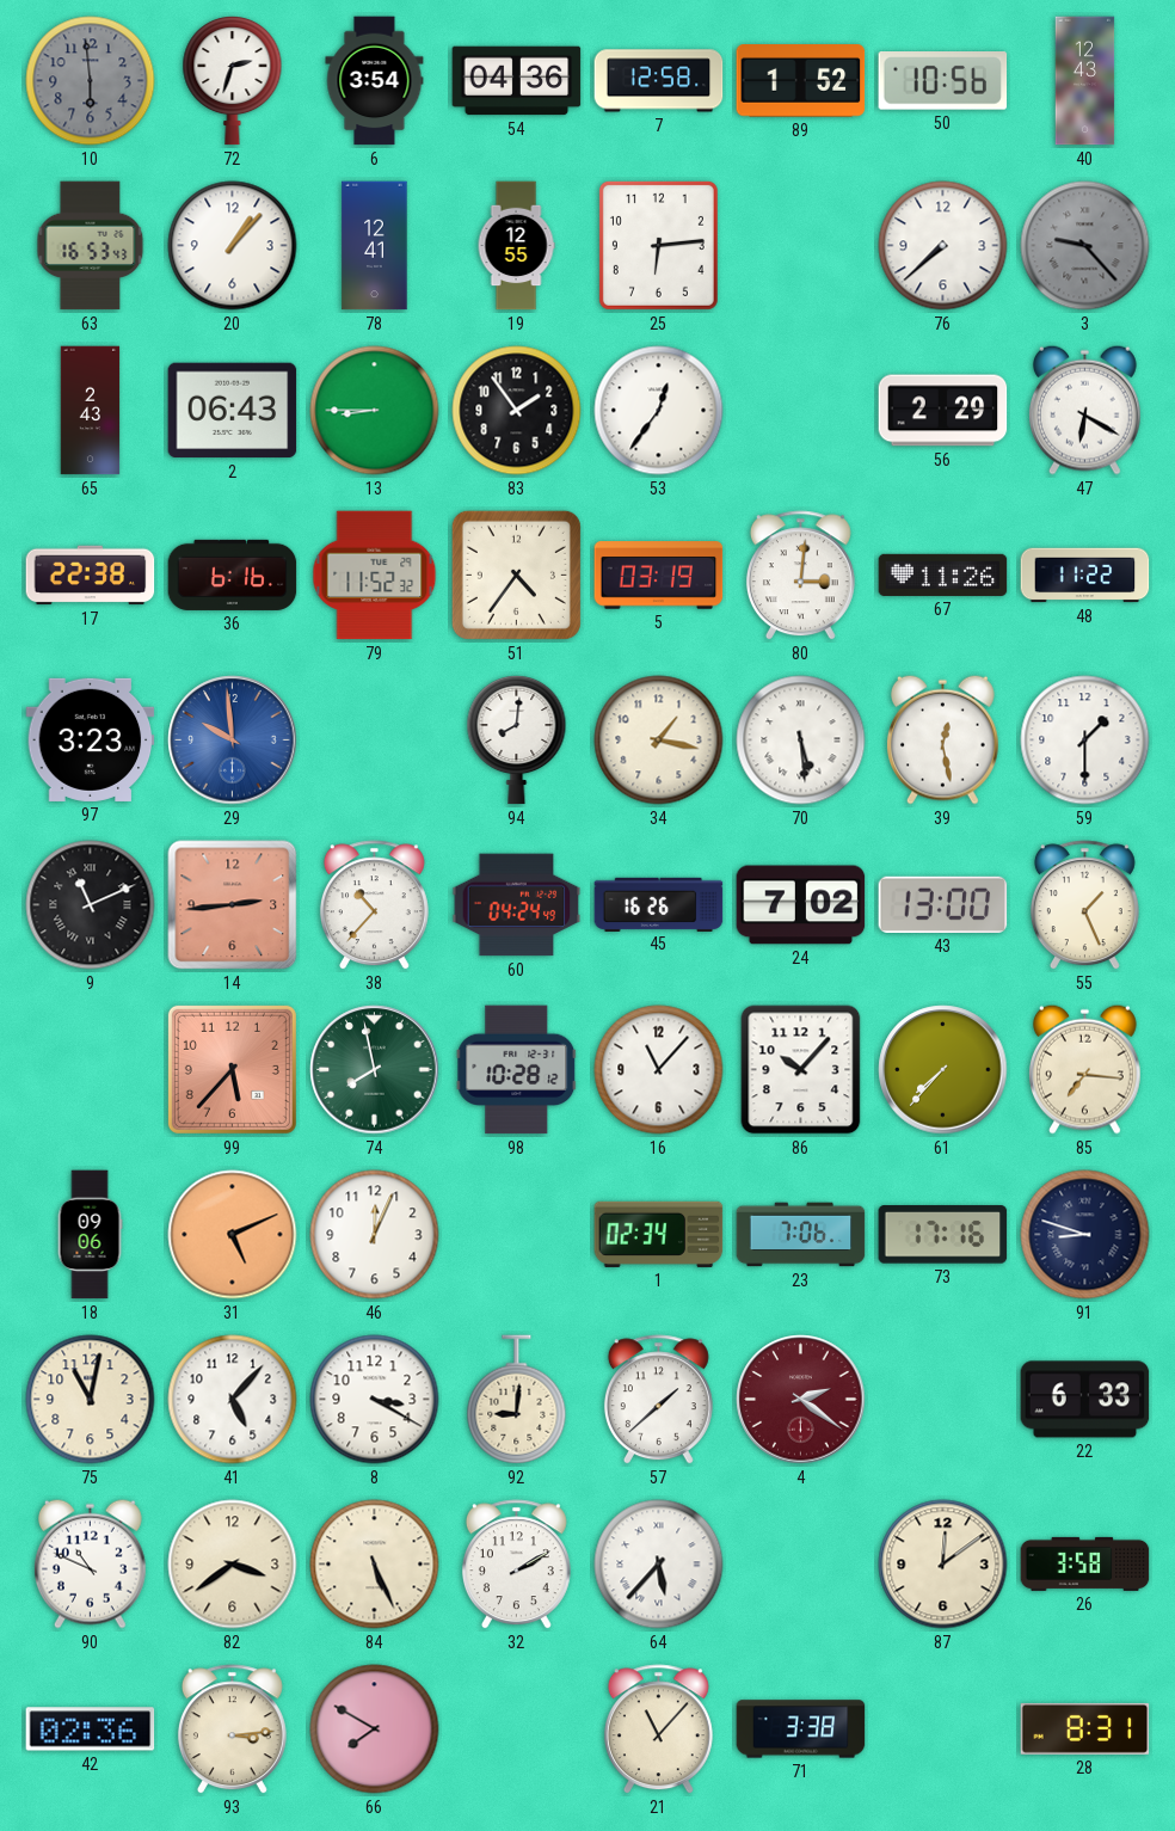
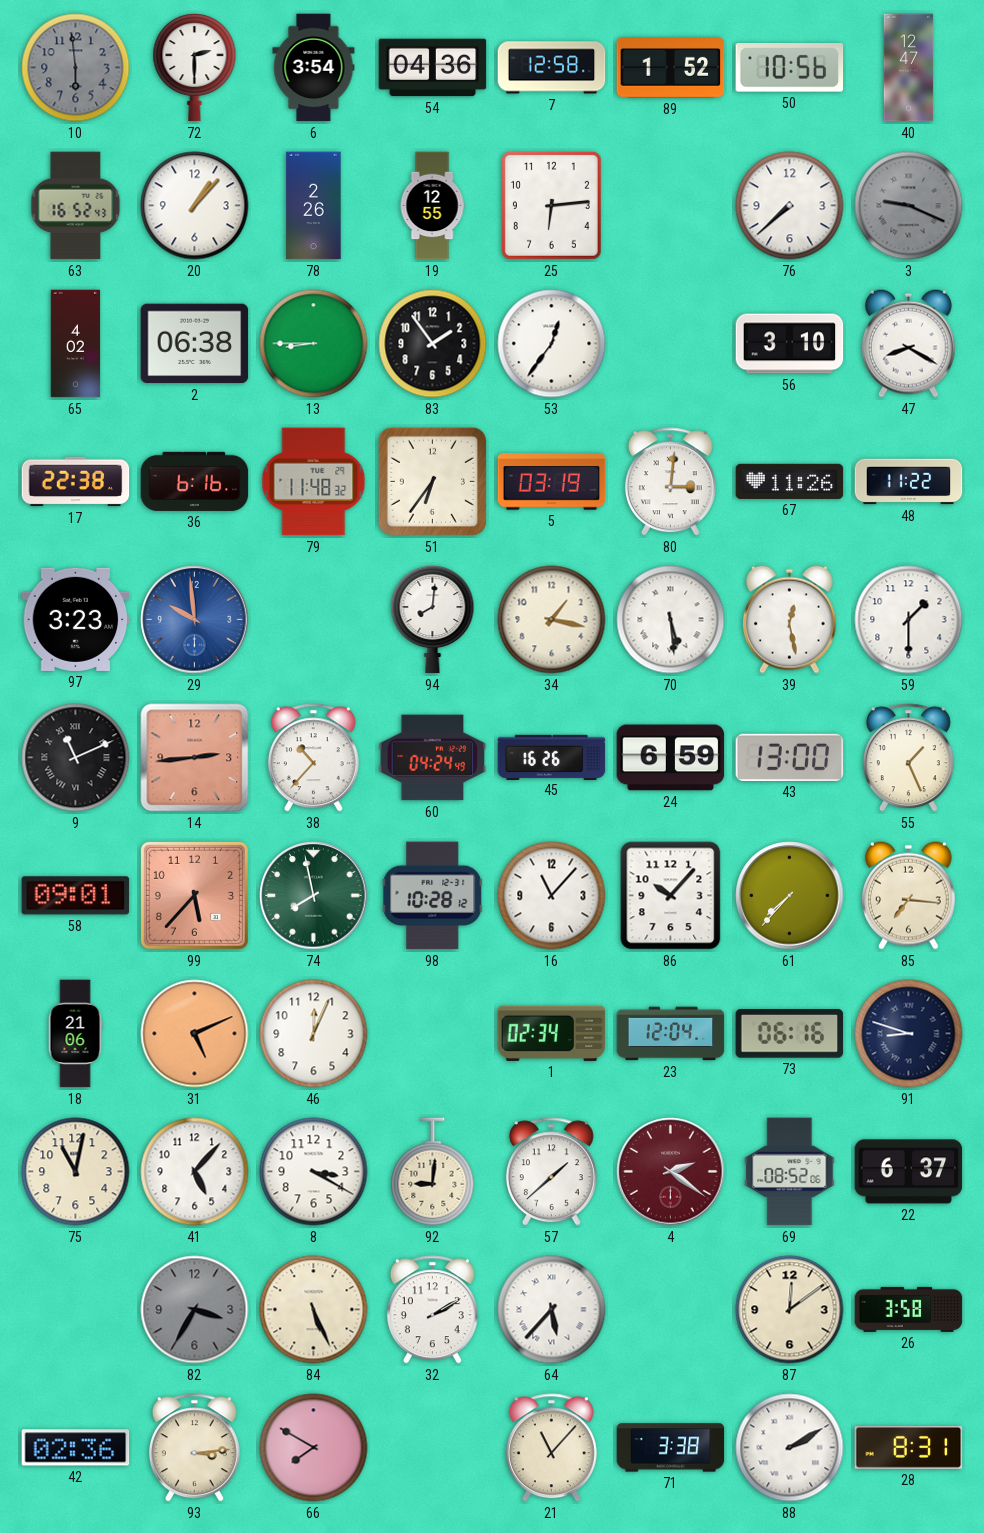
72: 2:33 -> 2:30
40: 12:43 -> 12:47
63: 16:53 -> 16:52
78: 12:41 -> 2:26
3: 9:23 -> 9:19
65: 2:43 -> 4:02
2: 06:43 -> 06:38
56: 2:29 -> 3:10
47: 6:20 -> 8:20
79: 11:52 -> 11:48
51: 4:36 -> 6:36
24: 7:02 -> 6:59
58: none -> 09:01
18: 09:06 -> 21:06
23: 7:06 -> 12:04
73: 17:16 -> 06:16
69: none -> 08:52
22: 6:33 -> 6:37
90: 10:49 -> none
82: 3:39 -> 3:35
82 dial: cream -> grey
88: none -> 2:10
